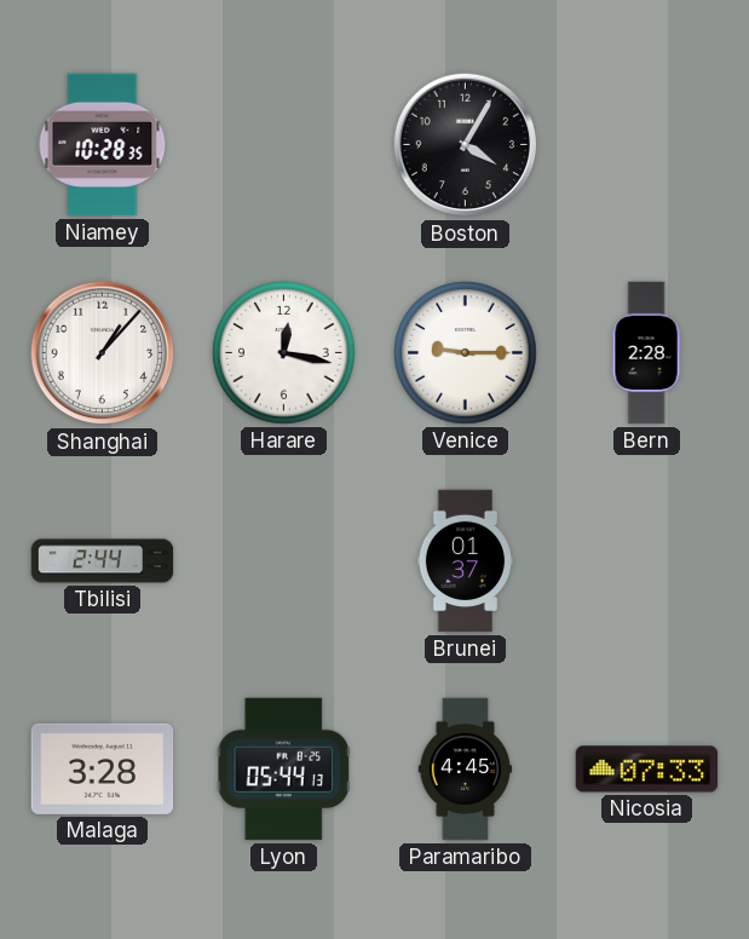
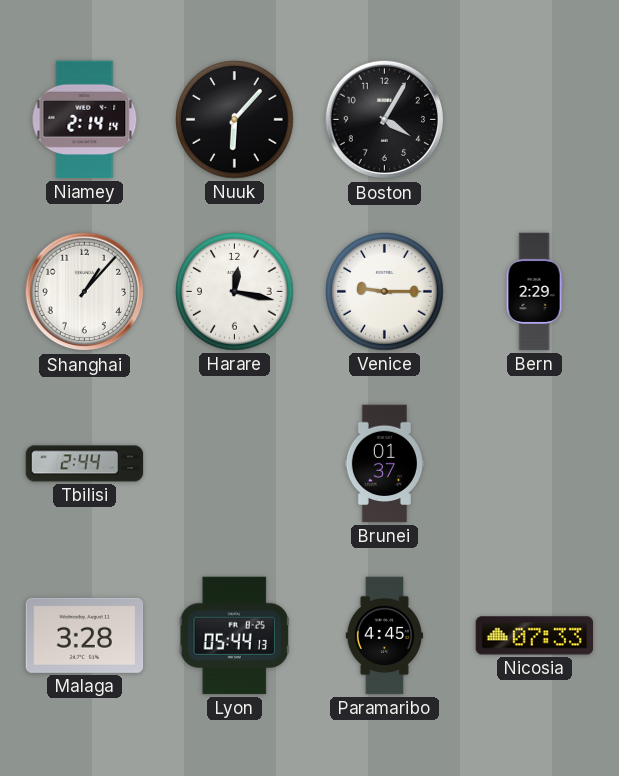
Niamey: 10:28 -> 2:14
Nuuk: none -> 6:07
Bern: 2:28 -> 2:29
